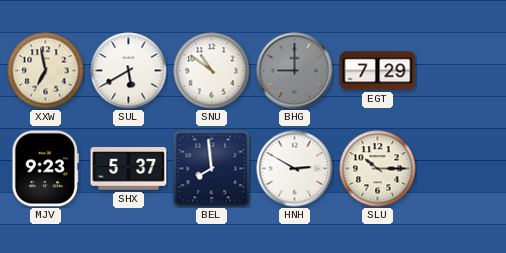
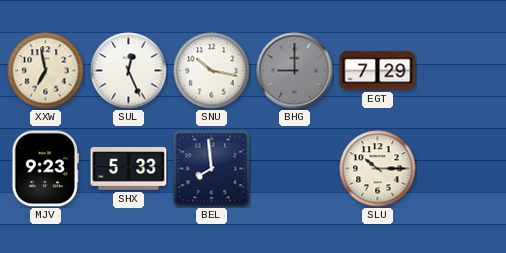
SUL: 5:40 -> 12:26
SNU: 10:51 -> 10:17
SHX: 5:37 -> 5:33
HNH: 2:50 -> none
